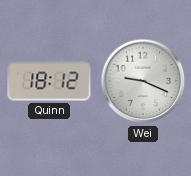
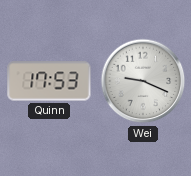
Quinn: 18:12 -> 17:53
